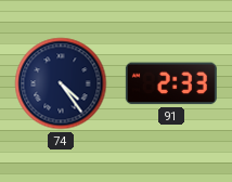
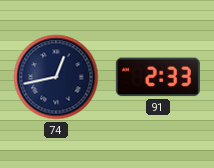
74: 4:24 -> 12:43
